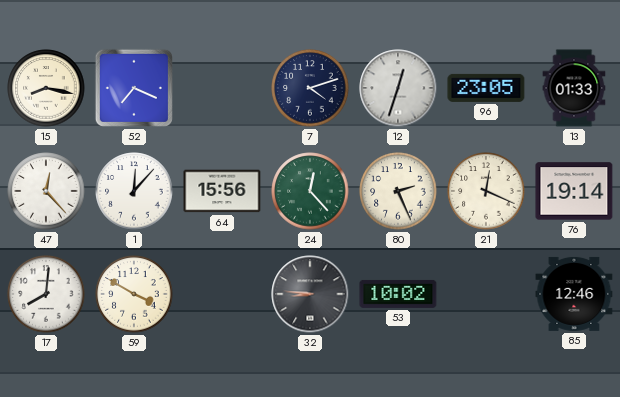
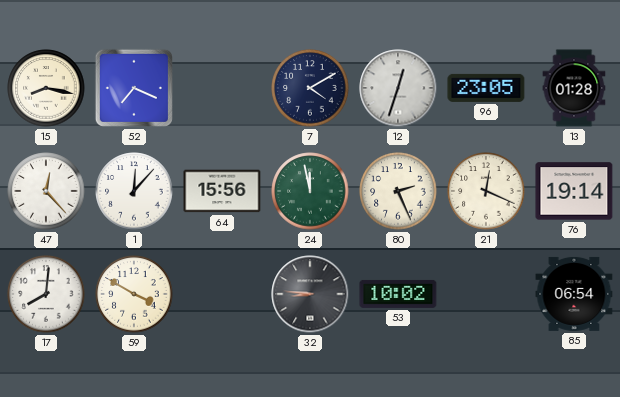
7: 4:12 -> 4:10
13: 01:33 -> 01:28
24: 12:23 -> 11:58
85: 12:46 -> 06:54
